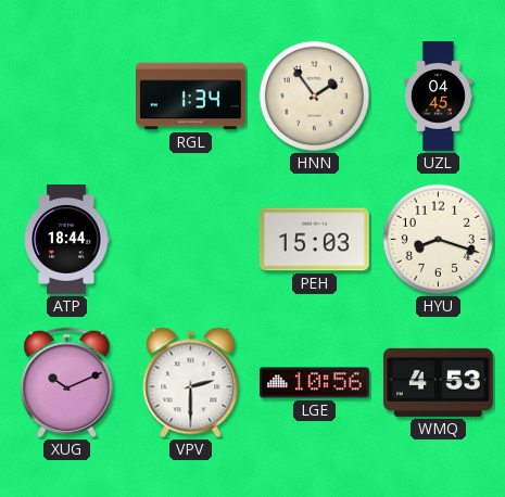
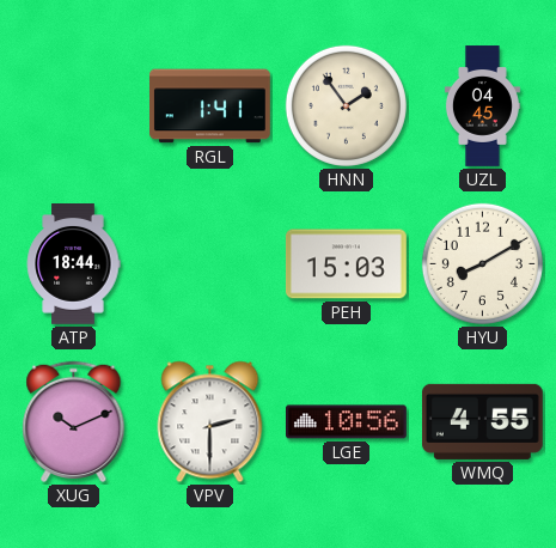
RGL: 1:34 -> 1:41
HYU: 8:18 -> 8:10
WMQ: 4:53 -> 4:55
